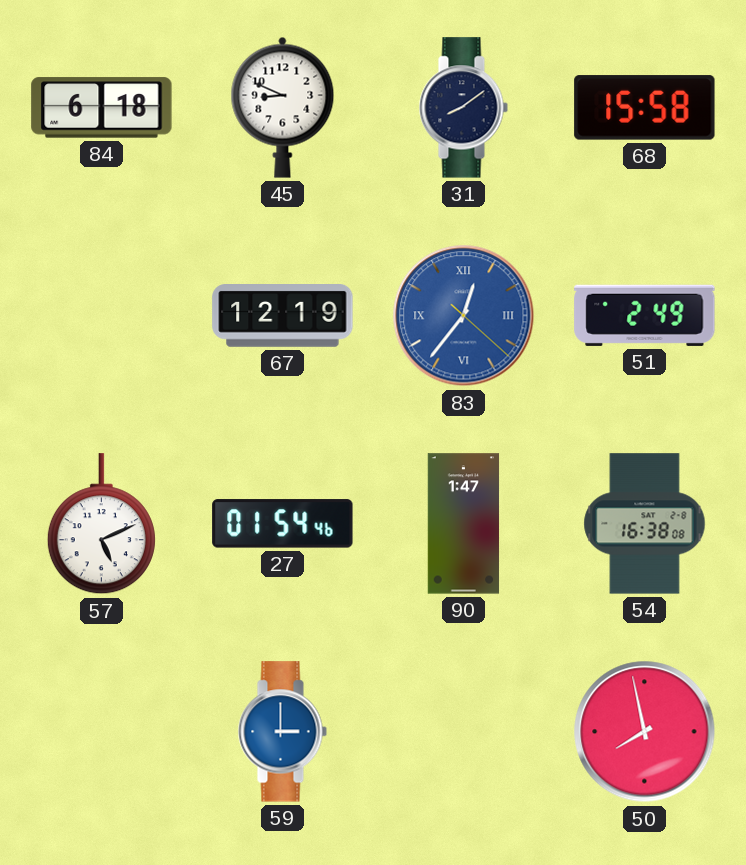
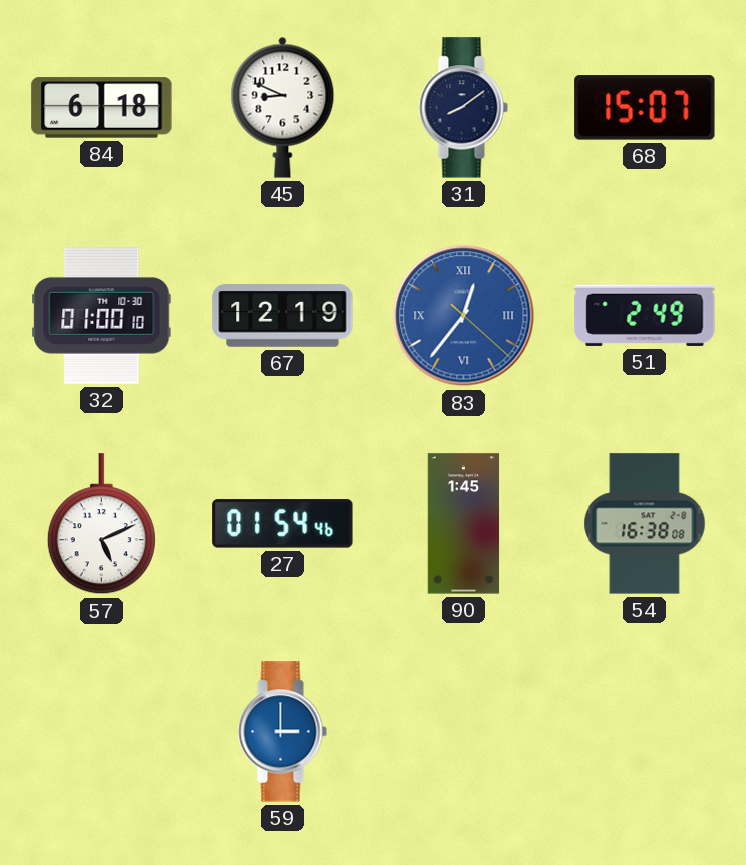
68: 15:58 -> 15:07
32: none -> 01:00
90: 1:47 -> 1:45
50: 7:58 -> none
